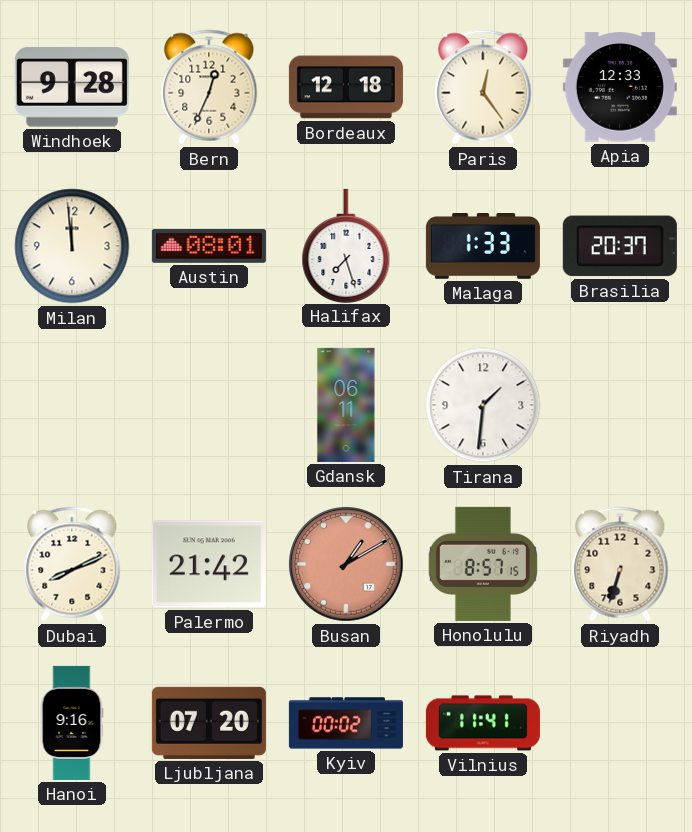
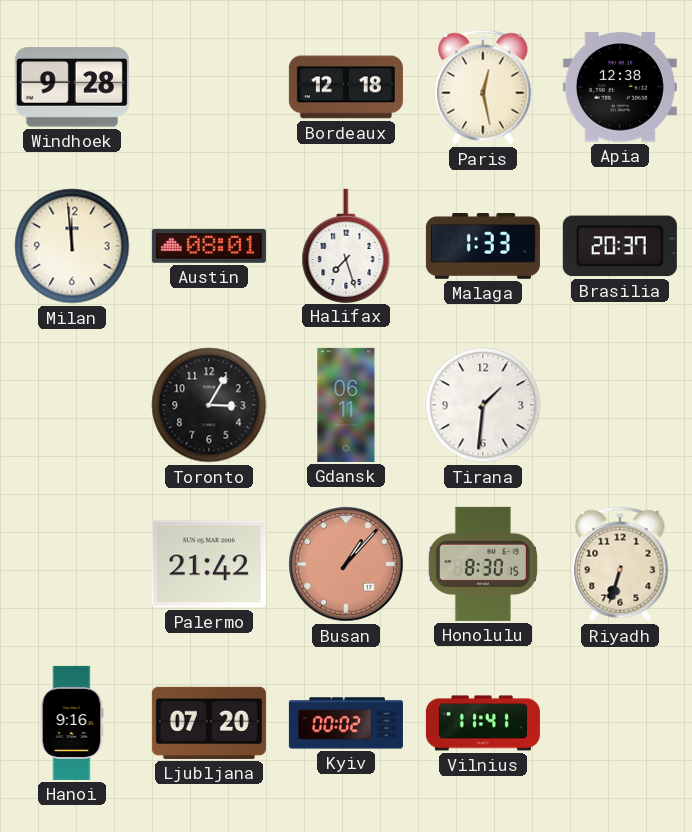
Bern: 12:34 -> none
Paris: 12:24 -> 12:28
Apia: 12:33 -> 12:38
Toronto: none -> 3:05
Dubai: 8:11 -> none
Busan: 1:10 -> 1:07
Honolulu: 8:57 -> 8:30
